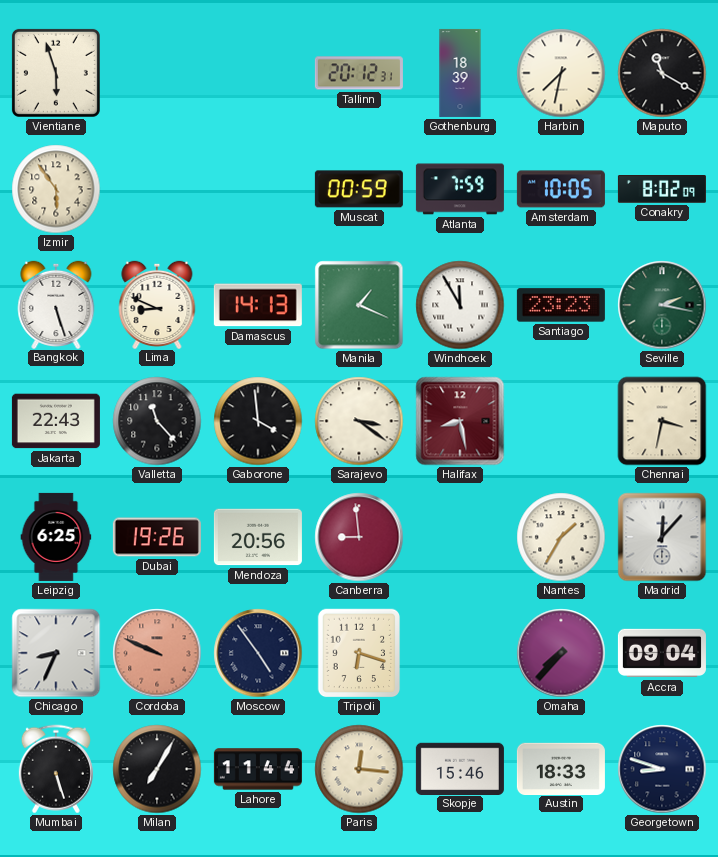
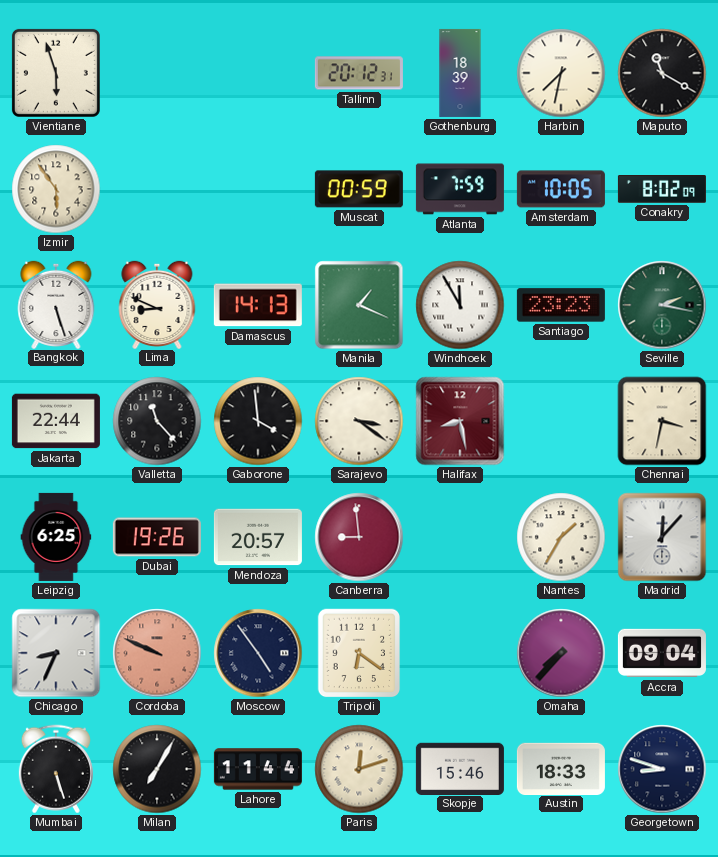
Jakarta: 22:43 -> 22:44
Mendoza: 20:56 -> 20:57
Tripoli: 6:18 -> 6:21
Paris: 12:16 -> 12:12
